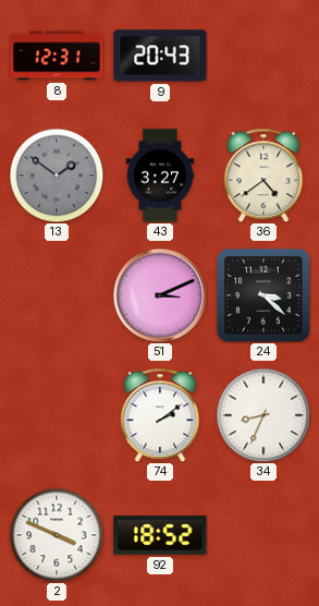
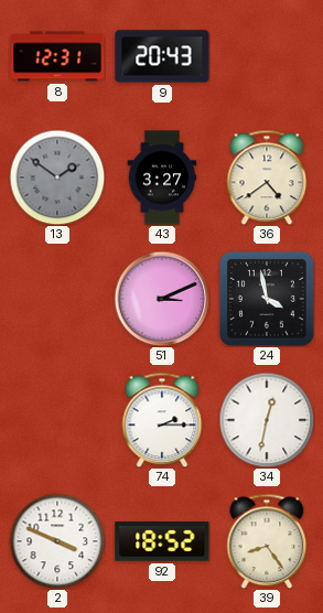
24: 3:22 -> 3:58
74: 2:09 -> 2:15
34: 8:34 -> 12:32
39: none -> 8:24
